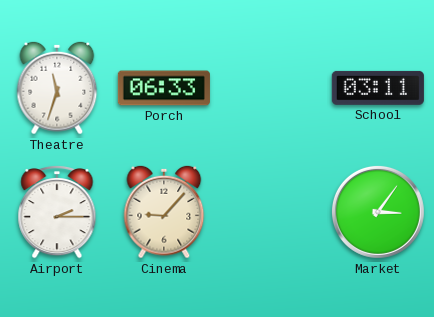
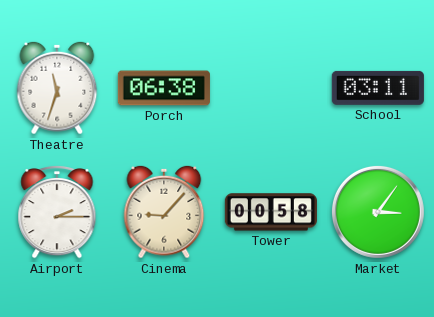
Porch: 06:33 -> 06:38
Tower: none -> 00:58
